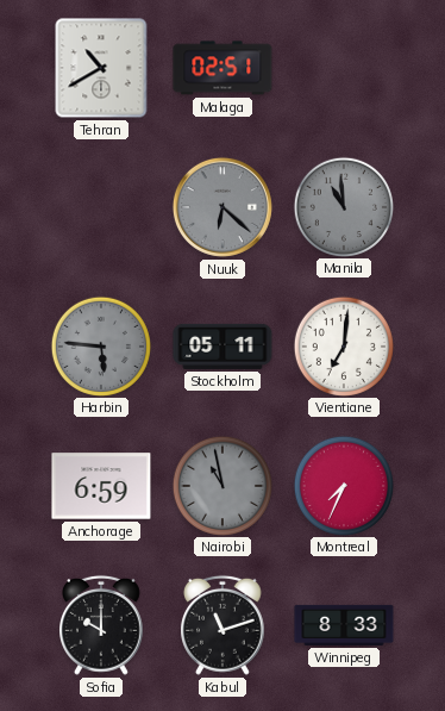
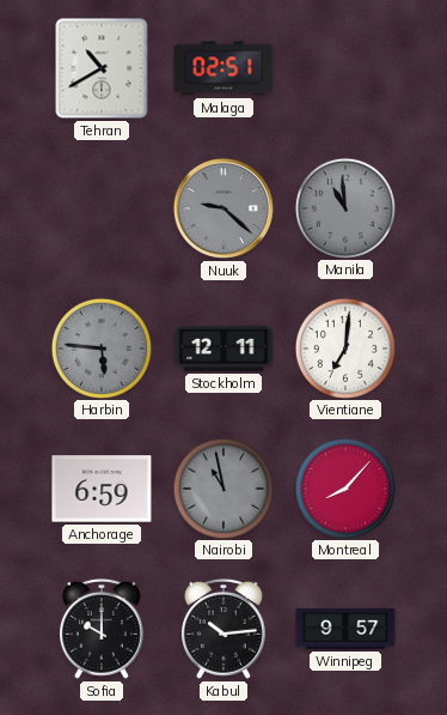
Nuuk: 6:22 -> 9:22
Stockholm: 05:11 -> 12:11
Montreal: 7:34 -> 8:07
Kabul: 11:12 -> 10:14
Winnipeg: 8:33 -> 9:57
